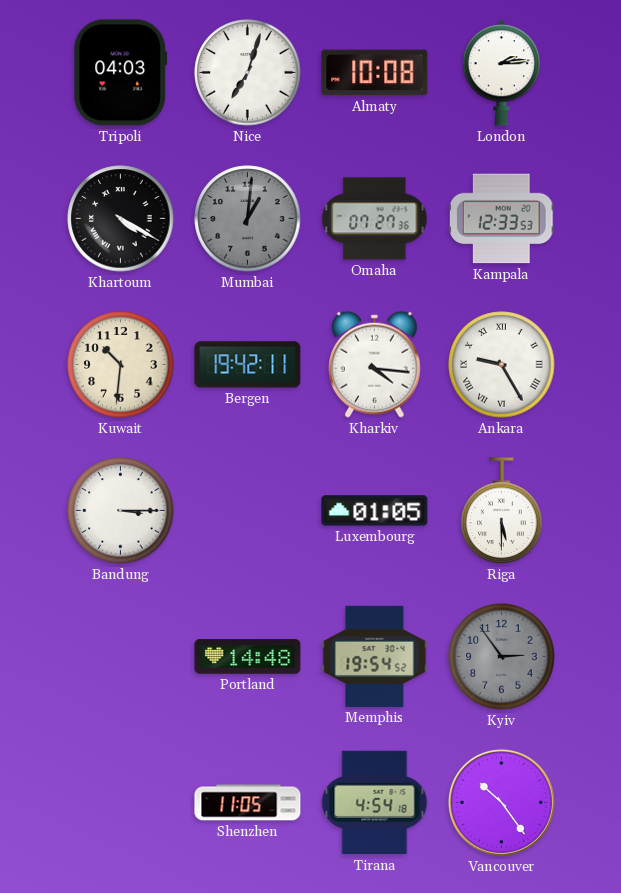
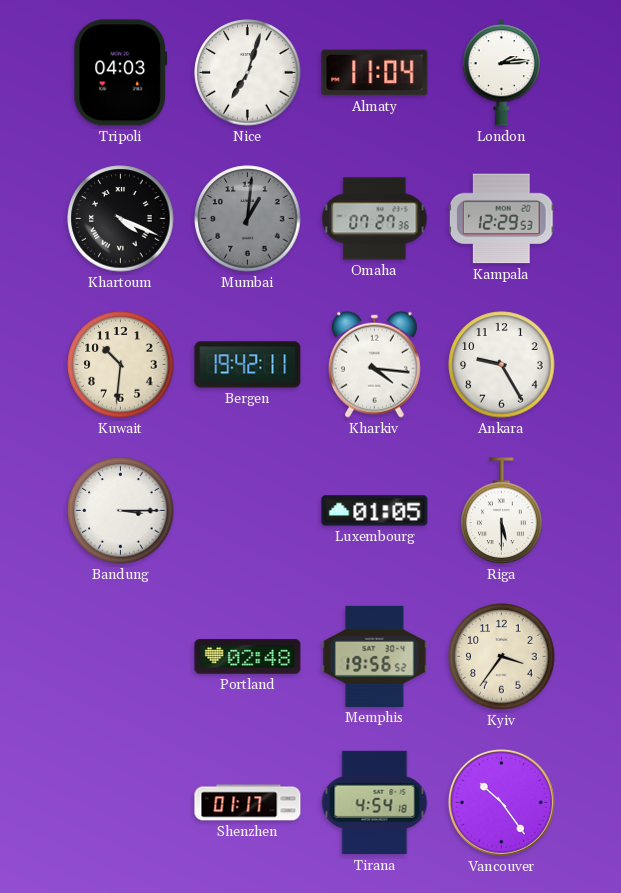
Almaty: 10:08 -> 11:04
Khartoum: 4:20 -> 4:19
Kampala: 12:33 -> 12:29
Ankara numerals: Roman -> Arabic
Portland: 14:48 -> 02:48
Memphis: 19:54 -> 19:56
Kyiv: 2:54 -> 3:36
Kyiv dial: grey -> cream
Shenzhen: 11:05 -> 01:17
